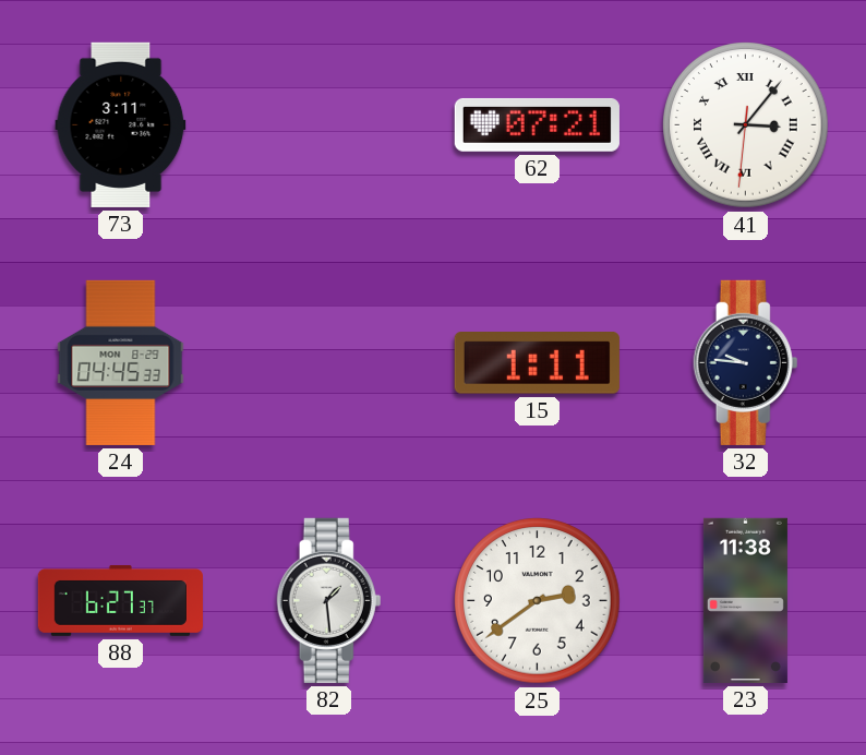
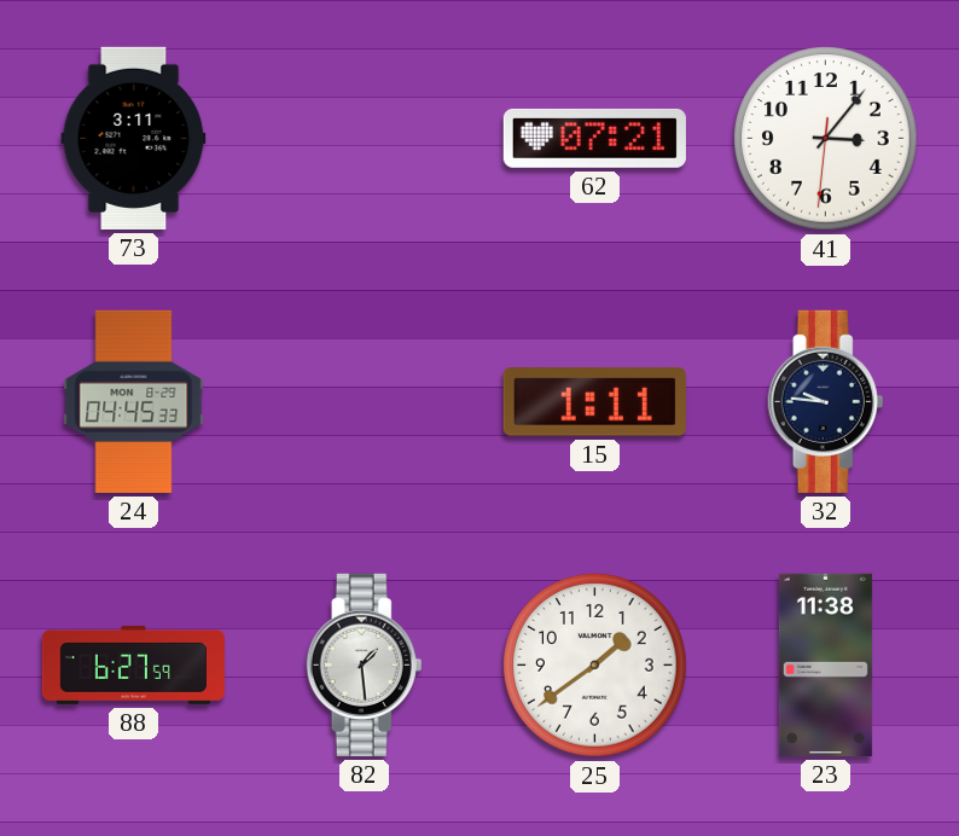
41 numerals: Roman -> Arabic
88: 6:27:37 -> 6:27:59
25: 2:39 -> 1:39
